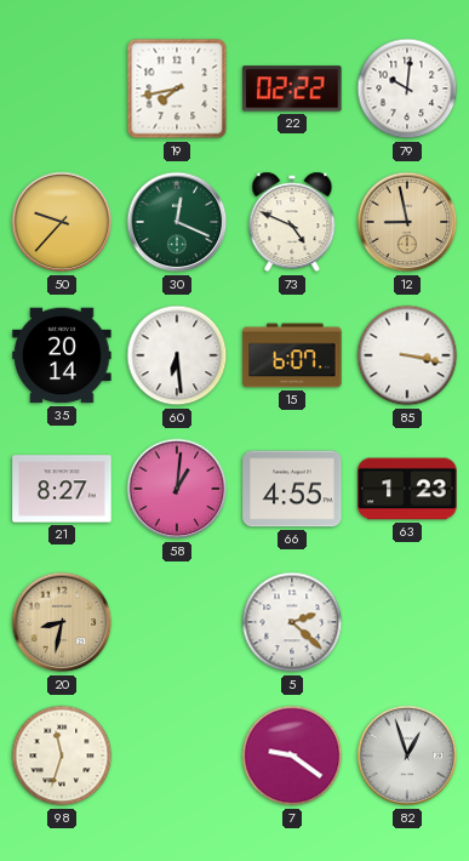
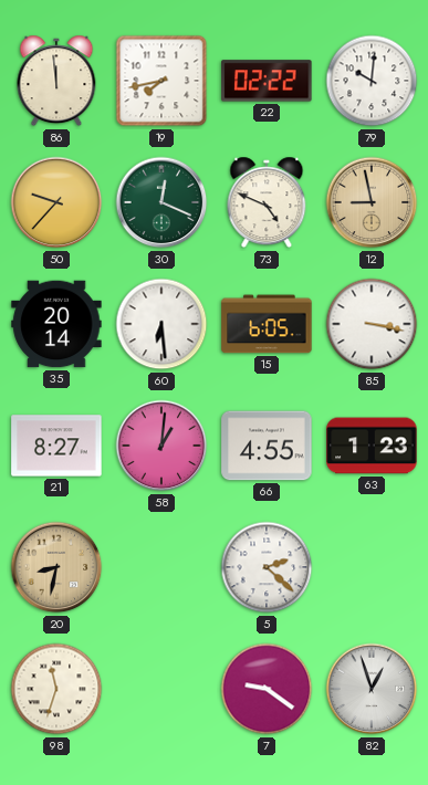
86: none -> 11:59
15: 6:07 -> 6:05
